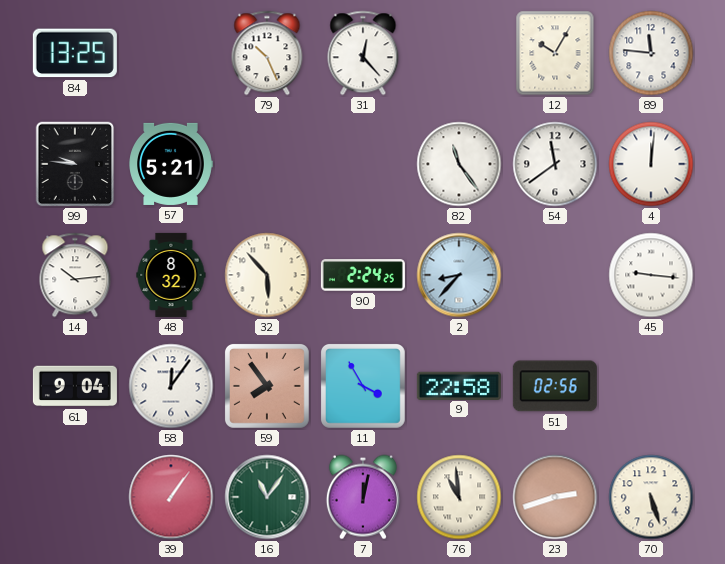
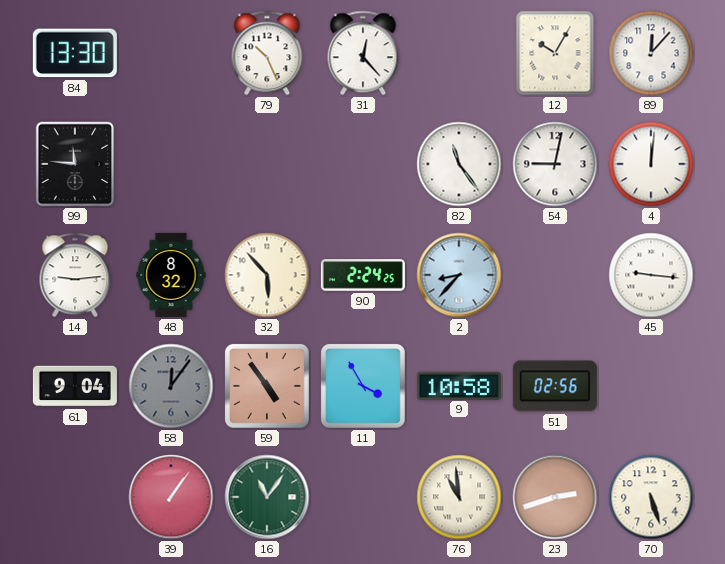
84: 13:25 -> 13:30
89: 11:46 -> 12:07
99: 9:46 -> 11:46
57: 5:21 -> none
54: 11:39 -> 9:02
14: 10:14 -> 9:14
58 dial: white -> grey
59: 7:54 -> 4:54
9: 22:58 -> 10:58
7: 12:02 -> none
